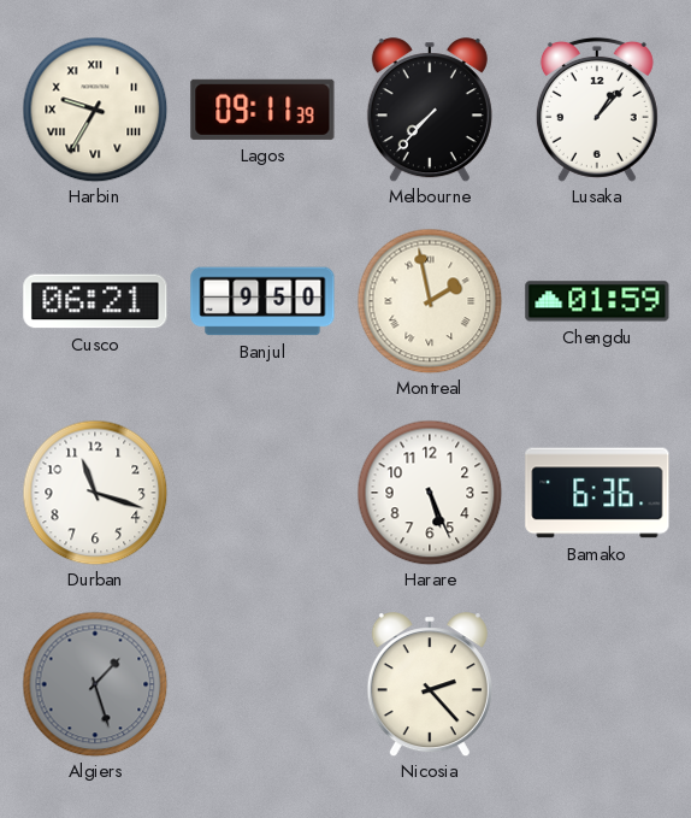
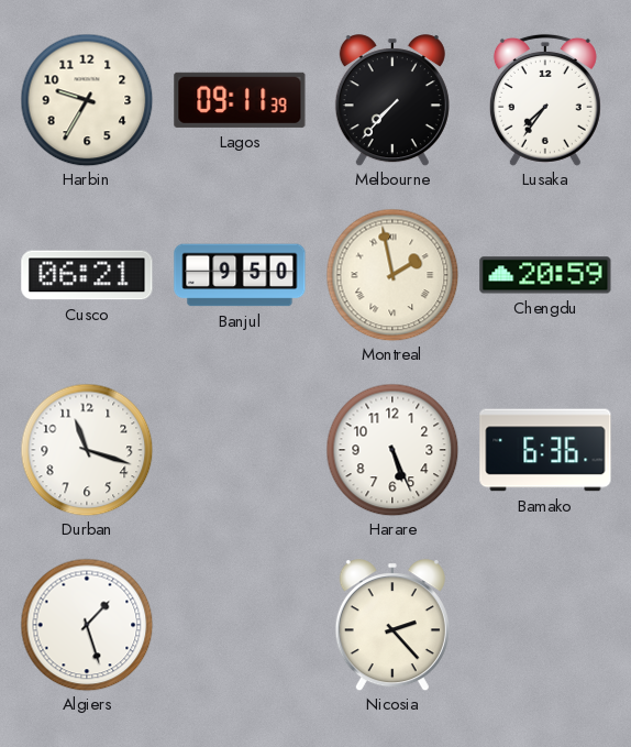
Harbin numerals: Roman -> Arabic
Lusaka: 1:07 -> 7:36
Chengdu: 01:59 -> 20:59
Algiers dial: grey -> white
